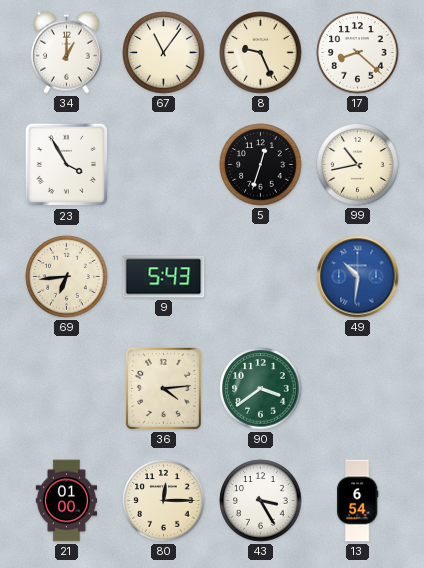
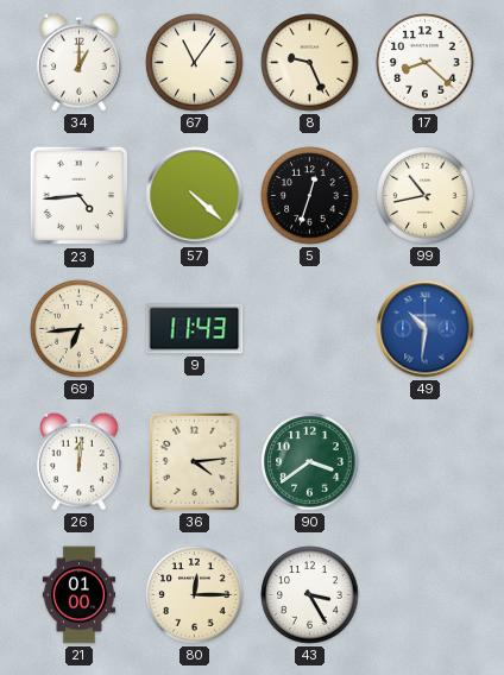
23: 3:55 -> 4:44
57: none -> 4:22
9: 5:43 -> 11:43
26: none -> 12:01
13: 6:54 -> none
